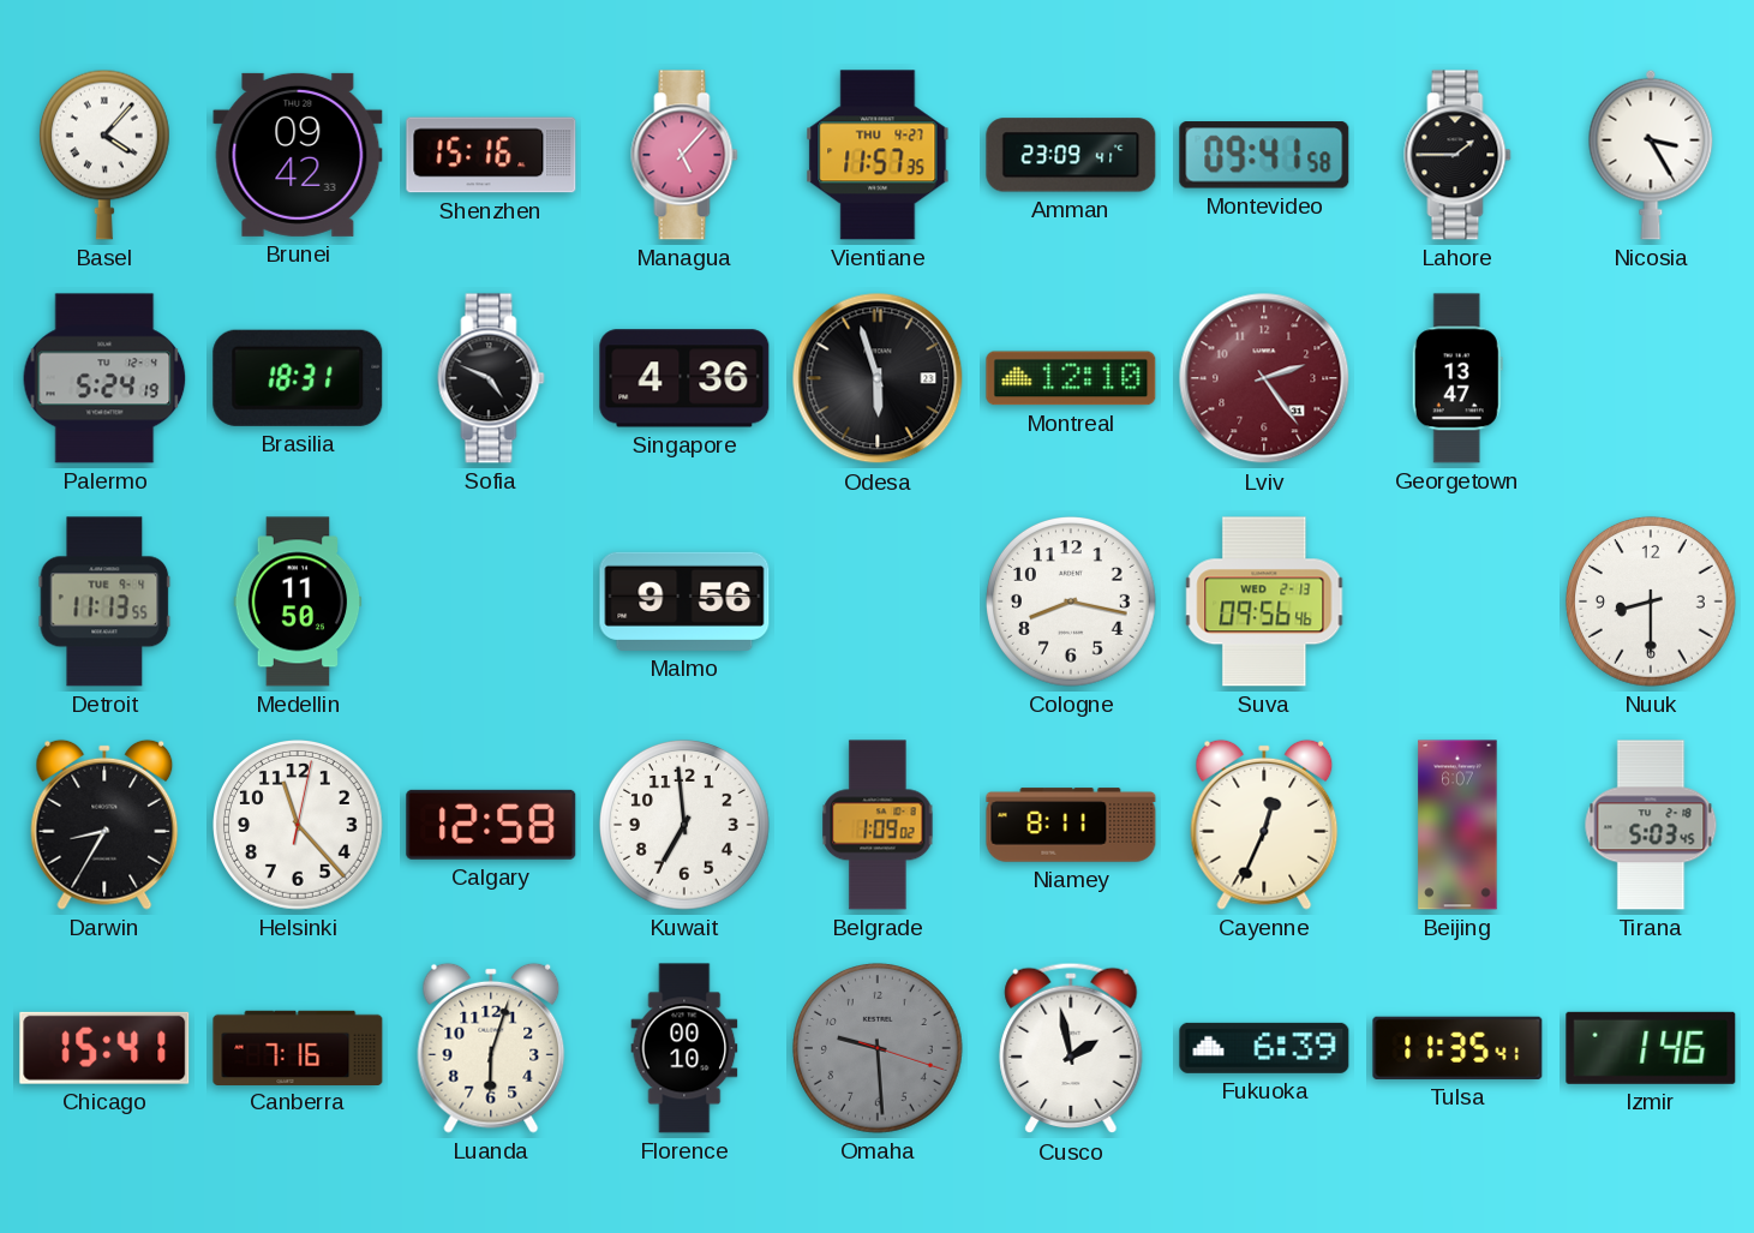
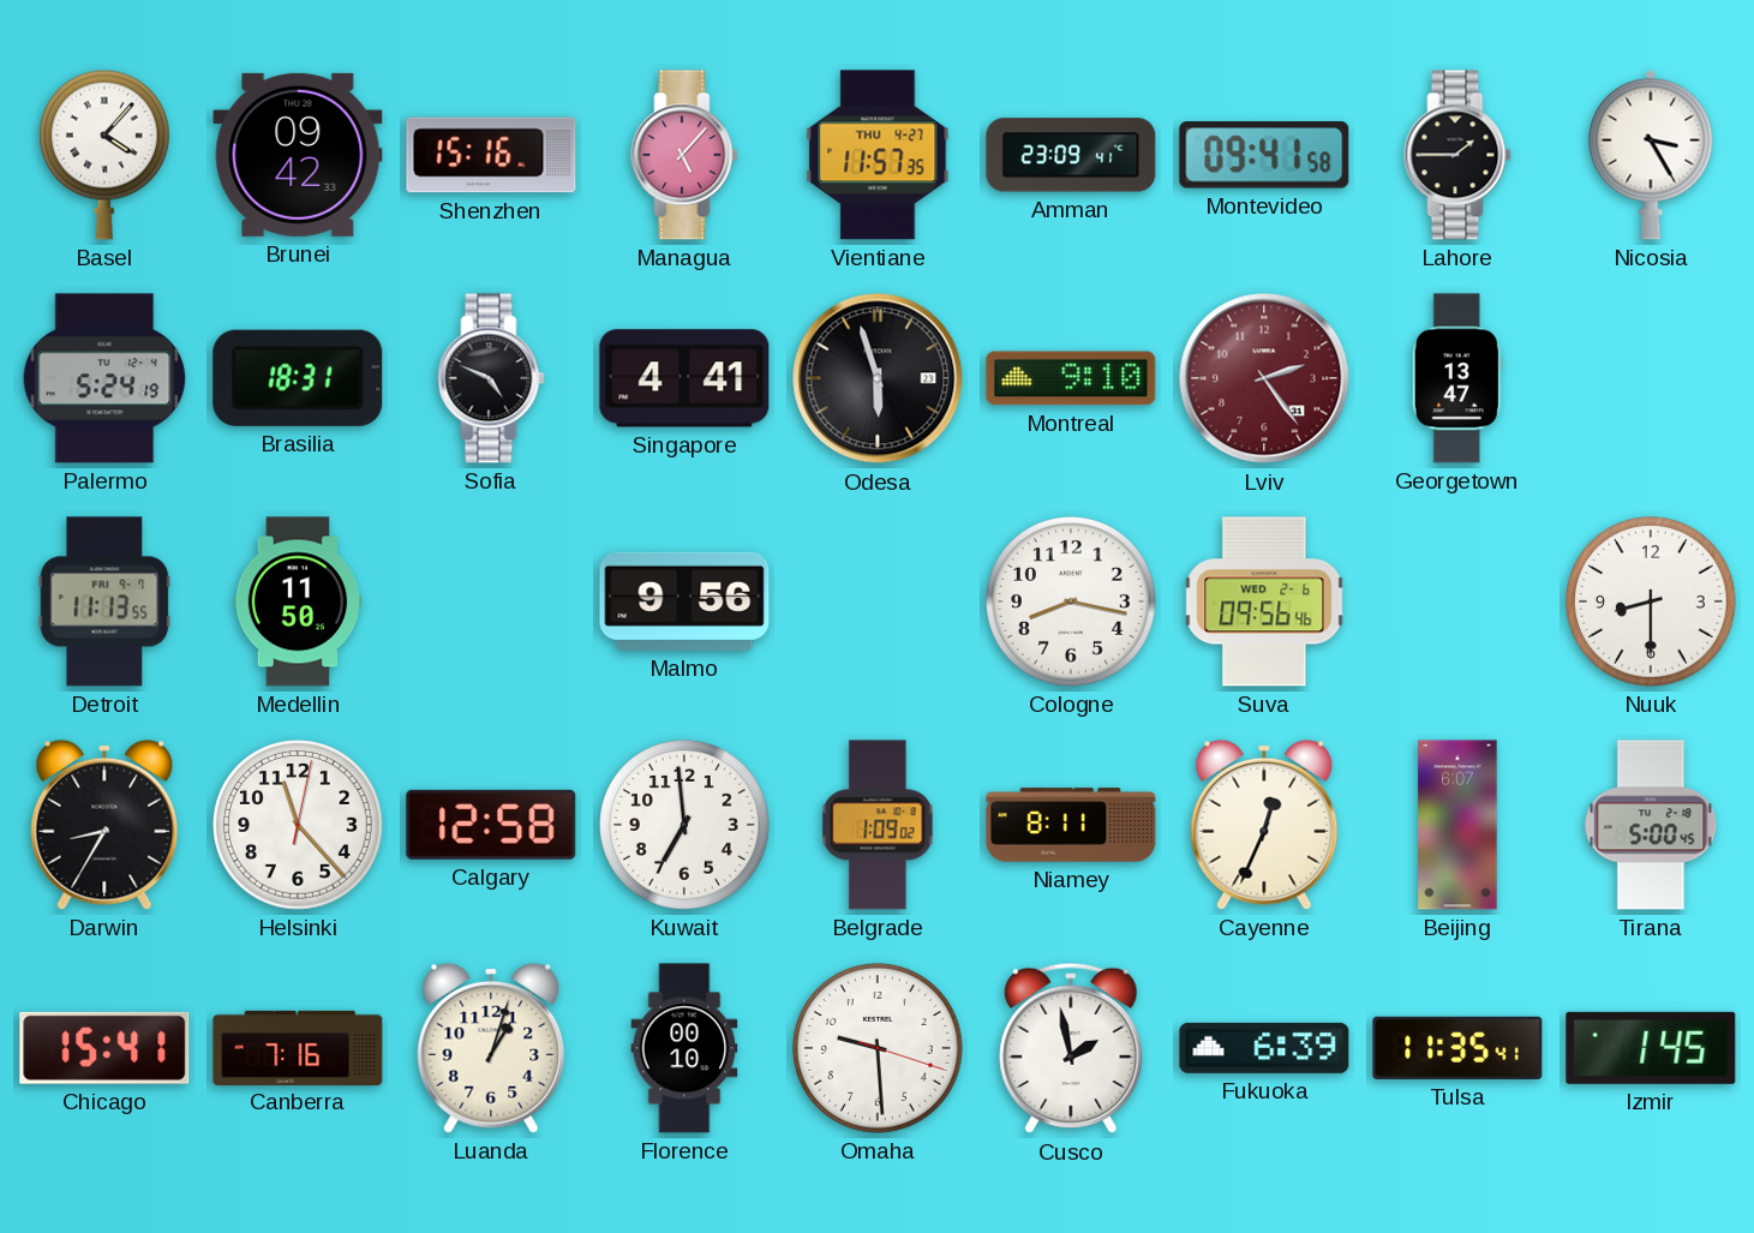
Singapore: 4:36 -> 4:41
Montreal: 12:10 -> 9:10
Detroit date: TUE 9-4 -> FRI 9-7
Suva date: WED 2-13 -> WED 2-6
Tirana: 5:03 -> 5:00
Luanda: 6:03 -> 1:03
Omaha dial: grey -> white
Izmir: 1:46 -> 1:45
